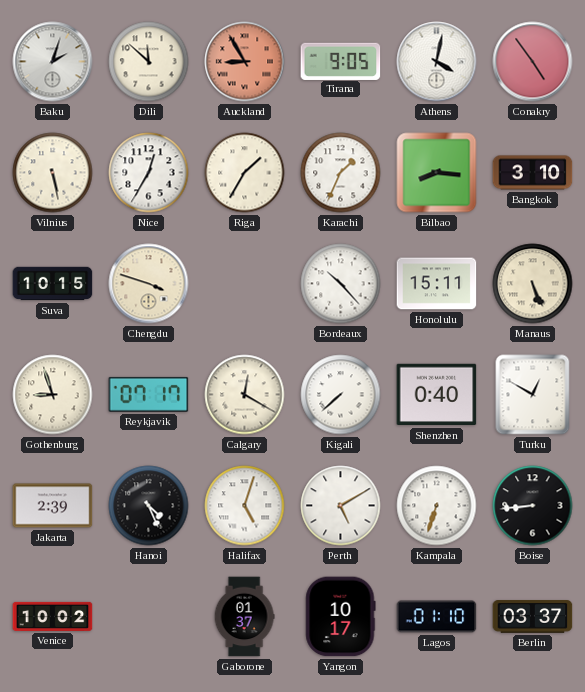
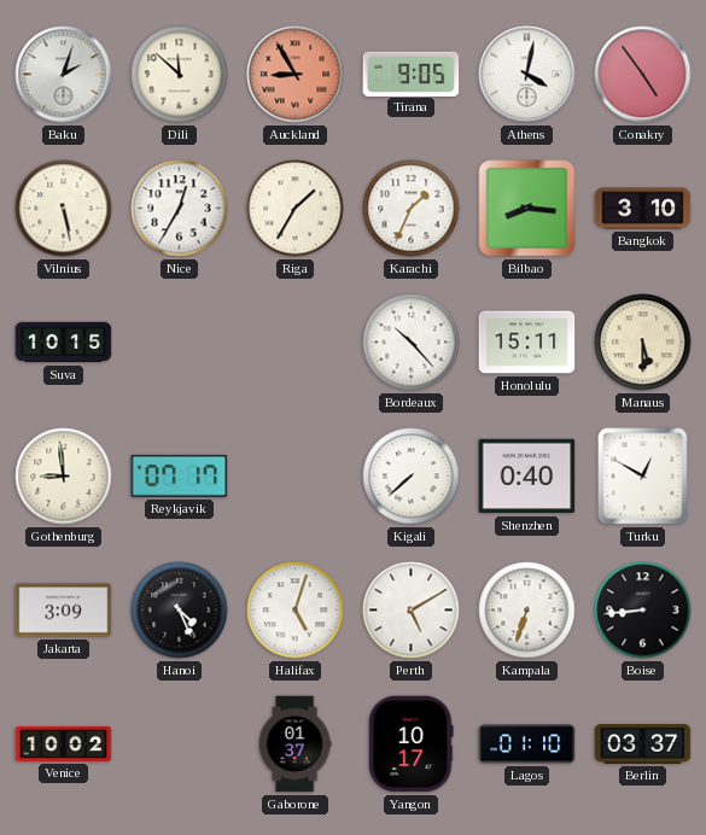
Chengdu: 3:48 -> none
Manaus: 5:26 -> 5:30
Gothenburg: 8:57 -> 8:59
Calgary: 12:20 -> none
Jakarta: 2:39 -> 3:09
